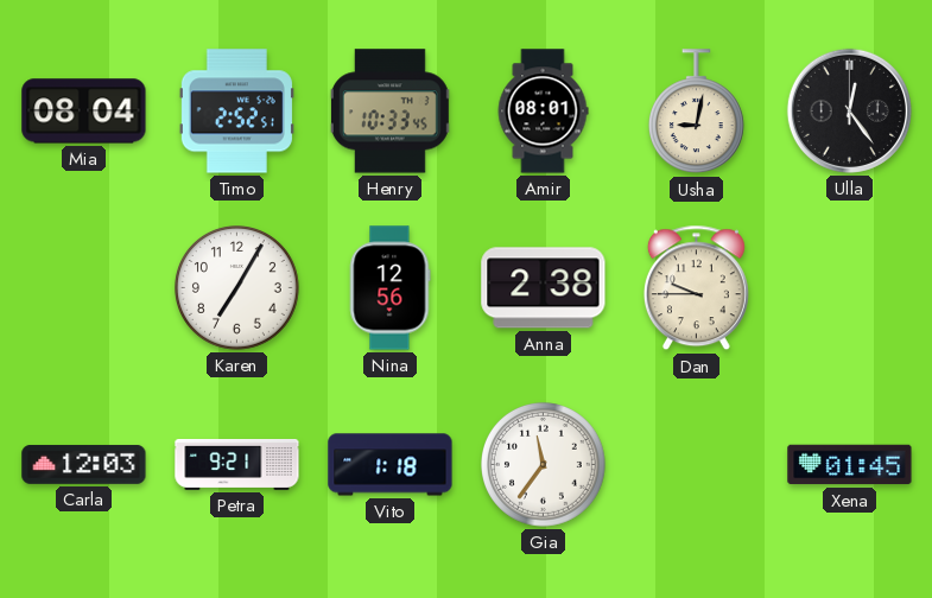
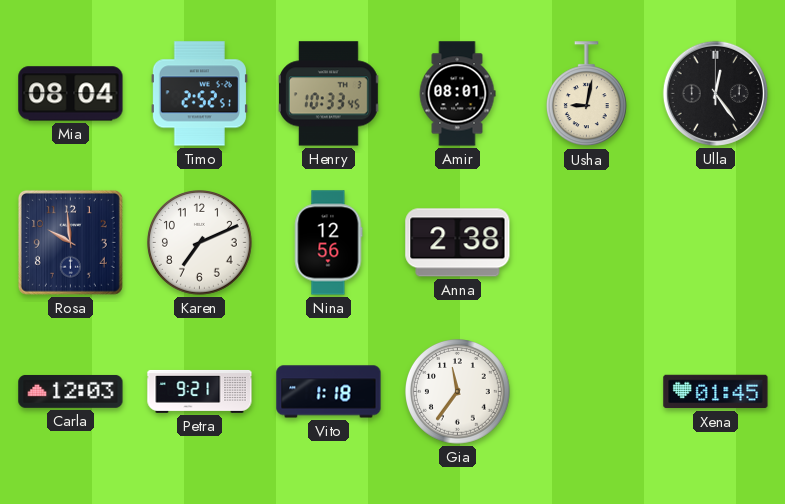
Rosa: none -> 9:59
Karen: 7:05 -> 7:11
Dan: 9:45 -> none
